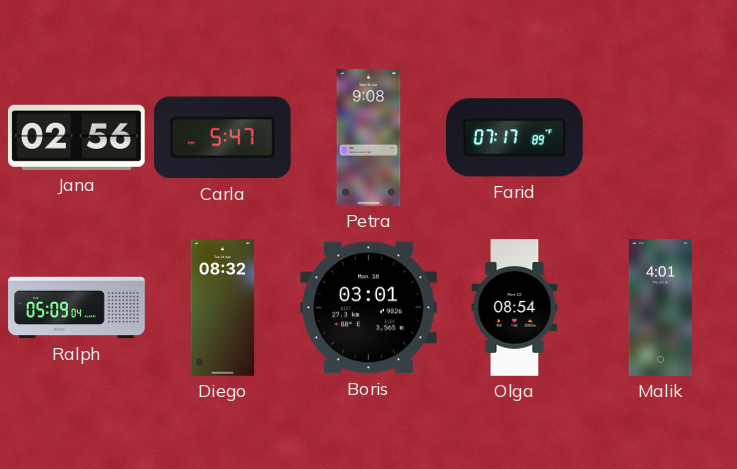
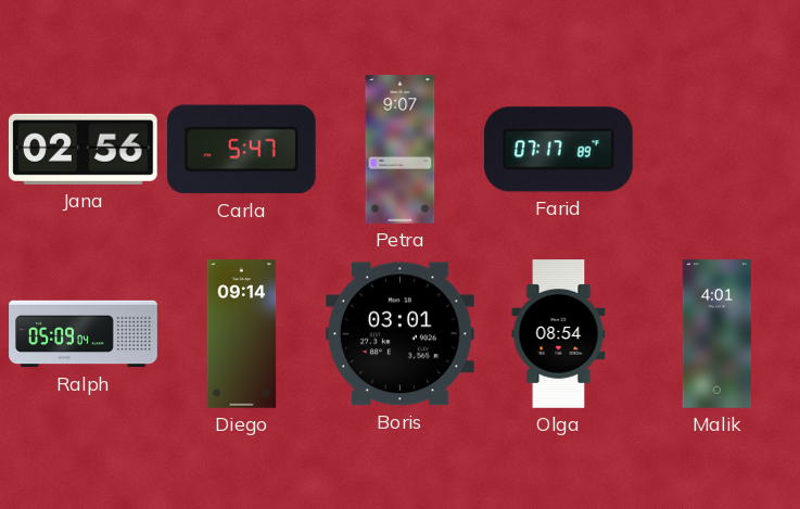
Petra: 9:08 -> 9:07
Diego: 08:32 -> 09:14
